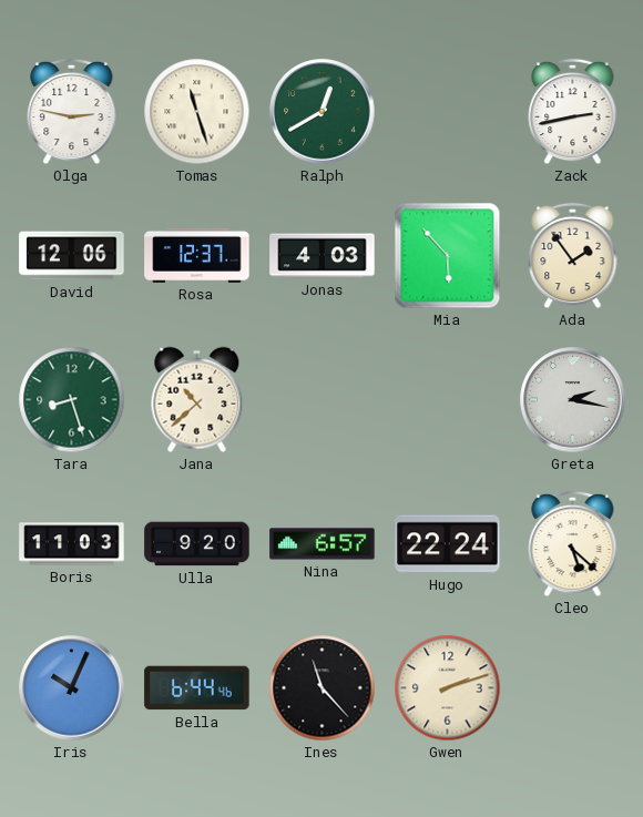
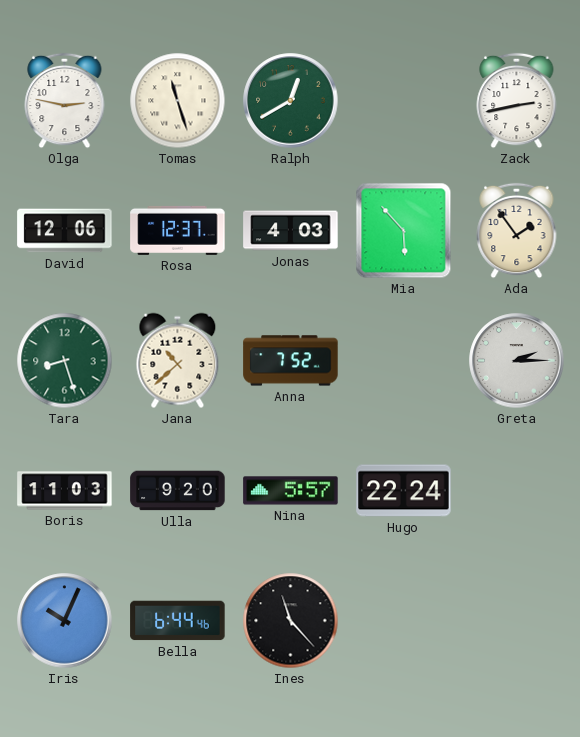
Anna: none -> 7:52
Greta: 2:17 -> 2:15
Nina: 6:57 -> 5:57
Cleo: 5:22 -> none
Gwen: 2:12 -> none
